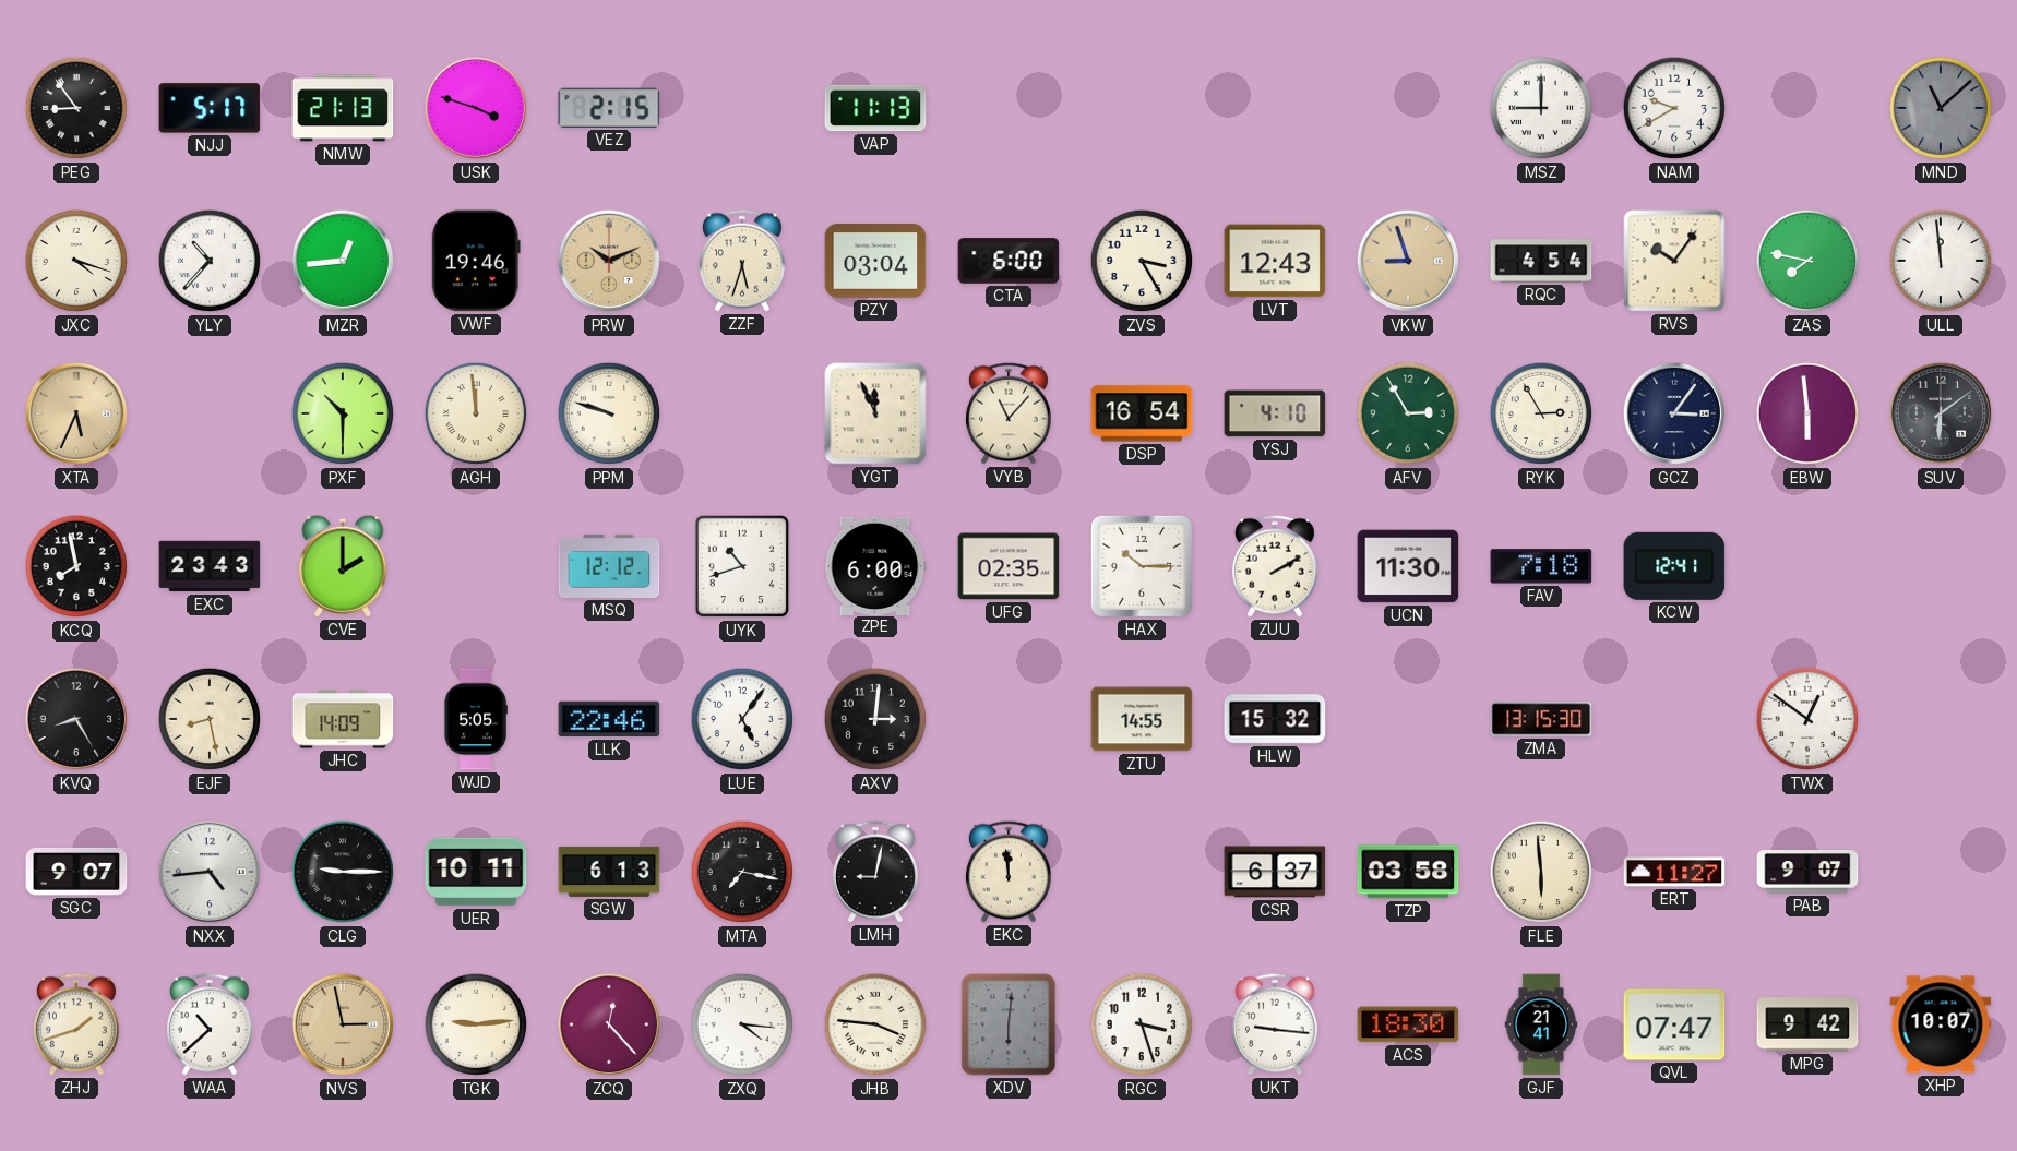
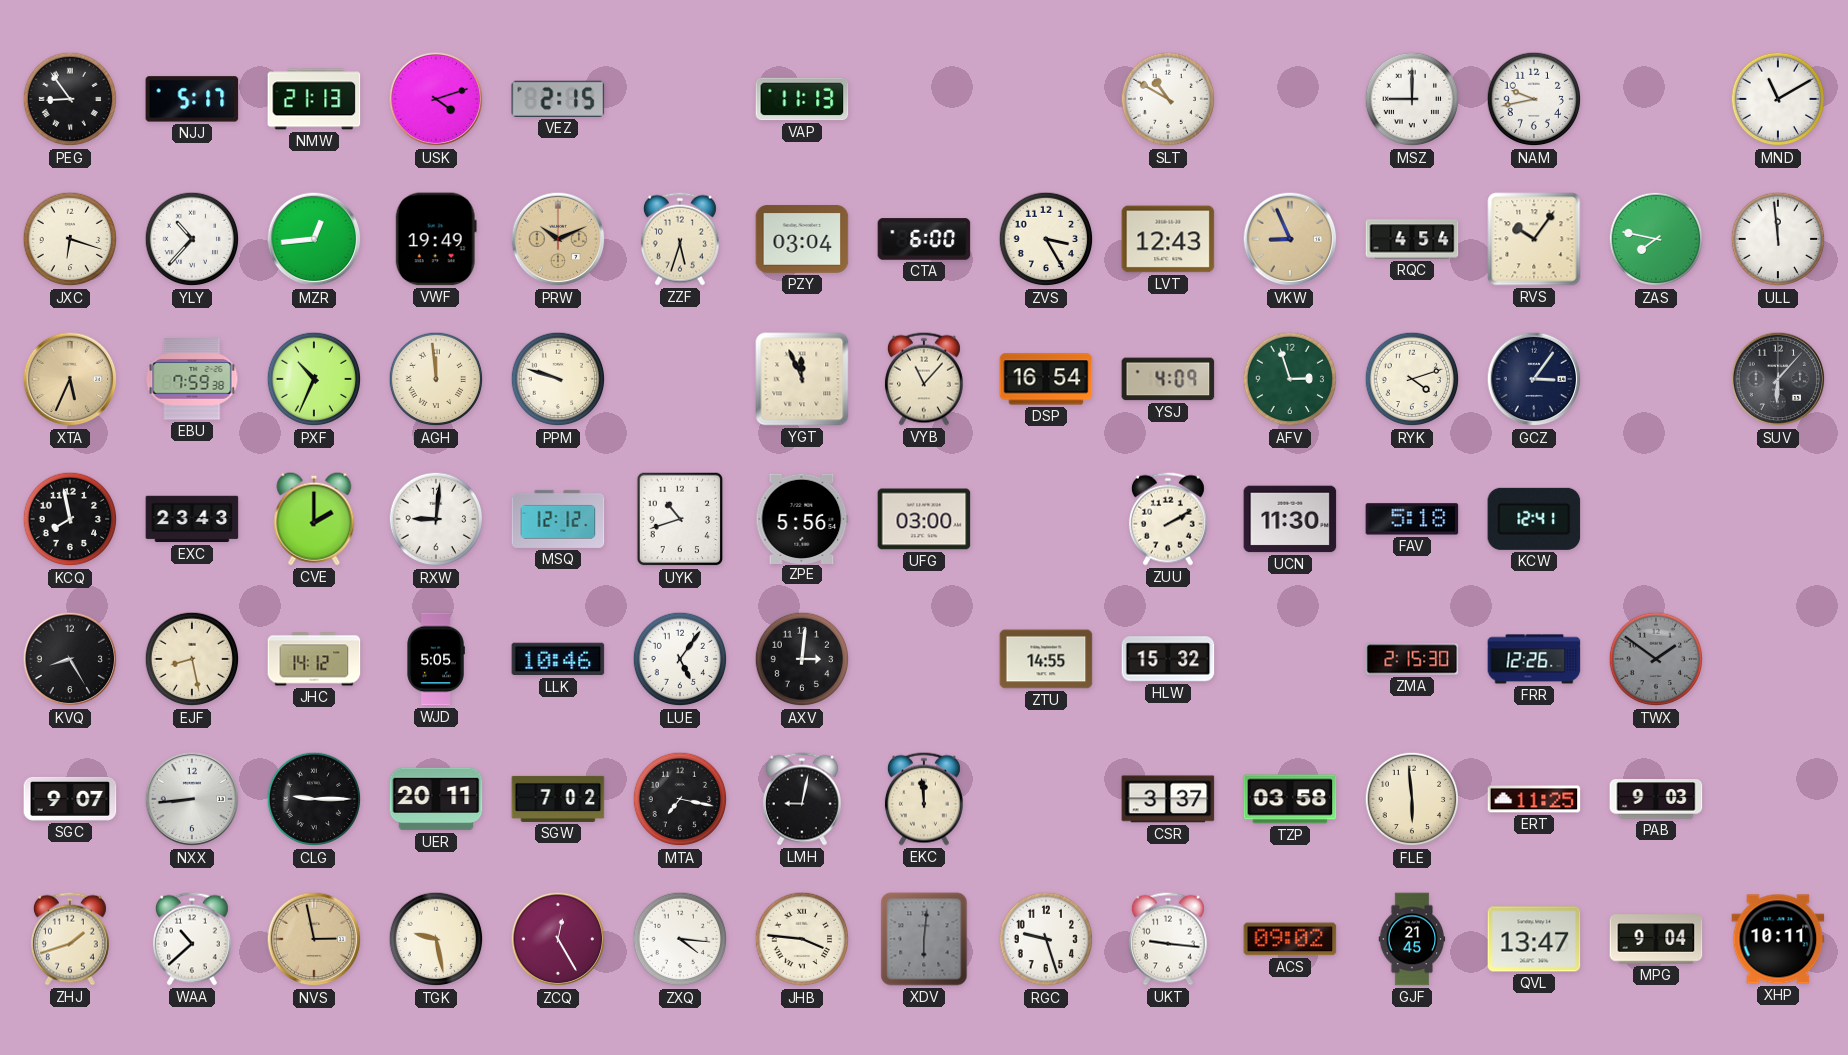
USK: 3:48 -> 4:12
SLT: none -> 10:50
NAM: 9:40 -> 9:43
MND: 11:08 -> 11:10
MND dial: grey -> white
JXC: 4:18 -> 6:18
VWF: 19:46 -> 19:49
VKW: 8:57 -> 8:56
EBU: none -> 7:59
PXF: 10:30 -> 10:34
YSJ: 4:10 -> 4:09
AFV: 2:55 -> 2:57
RYK: 2:55 -> 4:12
EBW: 5:59 -> none
SUV: 6:09 -> 6:07
RXW: none -> 9:01
ZPE: 6:00 -> 5:56
UFG: 02:35 -> 03:00
HAX: 10:15 -> none
FAV: 7:18 -> 5:18
JHC: 14:09 -> 14:12
LLK: 22:46 -> 10:46
ZMA: 13:15 -> 2:15
FRR: none -> 12:26
TWX: 12:51 -> 1:51
TWX dial: white -> grey
NXX: 4:44 -> 8:44
UER: 10:11 -> 20:11
SGW: 6:13 -> 7:02
CSR: 6:37 -> 3:37
ERT: 11:27 -> 11:25
PAB: 9:07 -> 9:03
TGK: 9:14 -> 9:28
ZCQ: 12:23 -> 12:25
RGC: 3:27 -> 9:27
ACS: 18:30 -> 09:02
GJF: 21:41 -> 21:45
QVL: 07:47 -> 13:47
MPG: 9:42 -> 9:04
XHP: 10:07 -> 10:11
